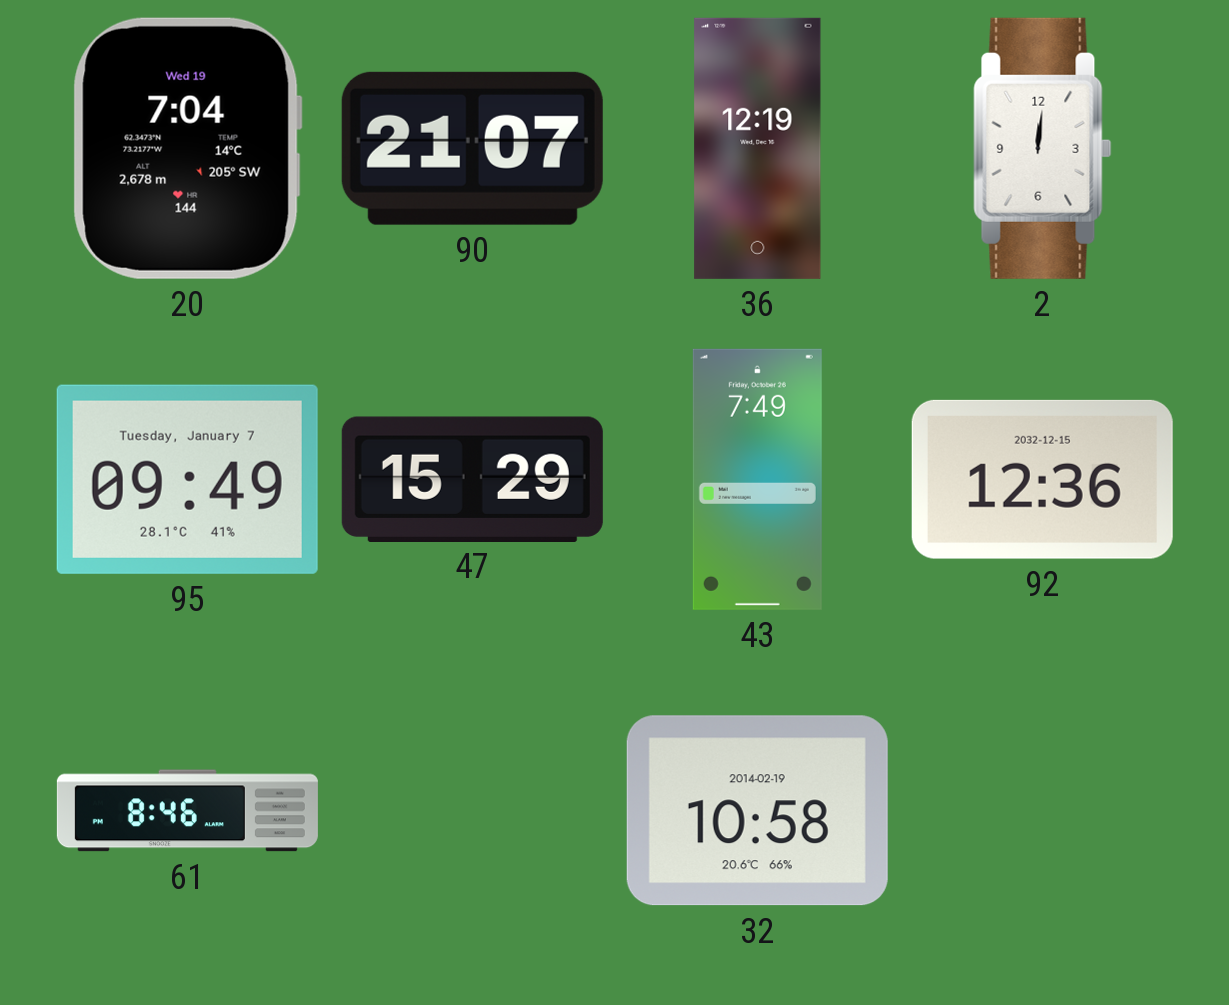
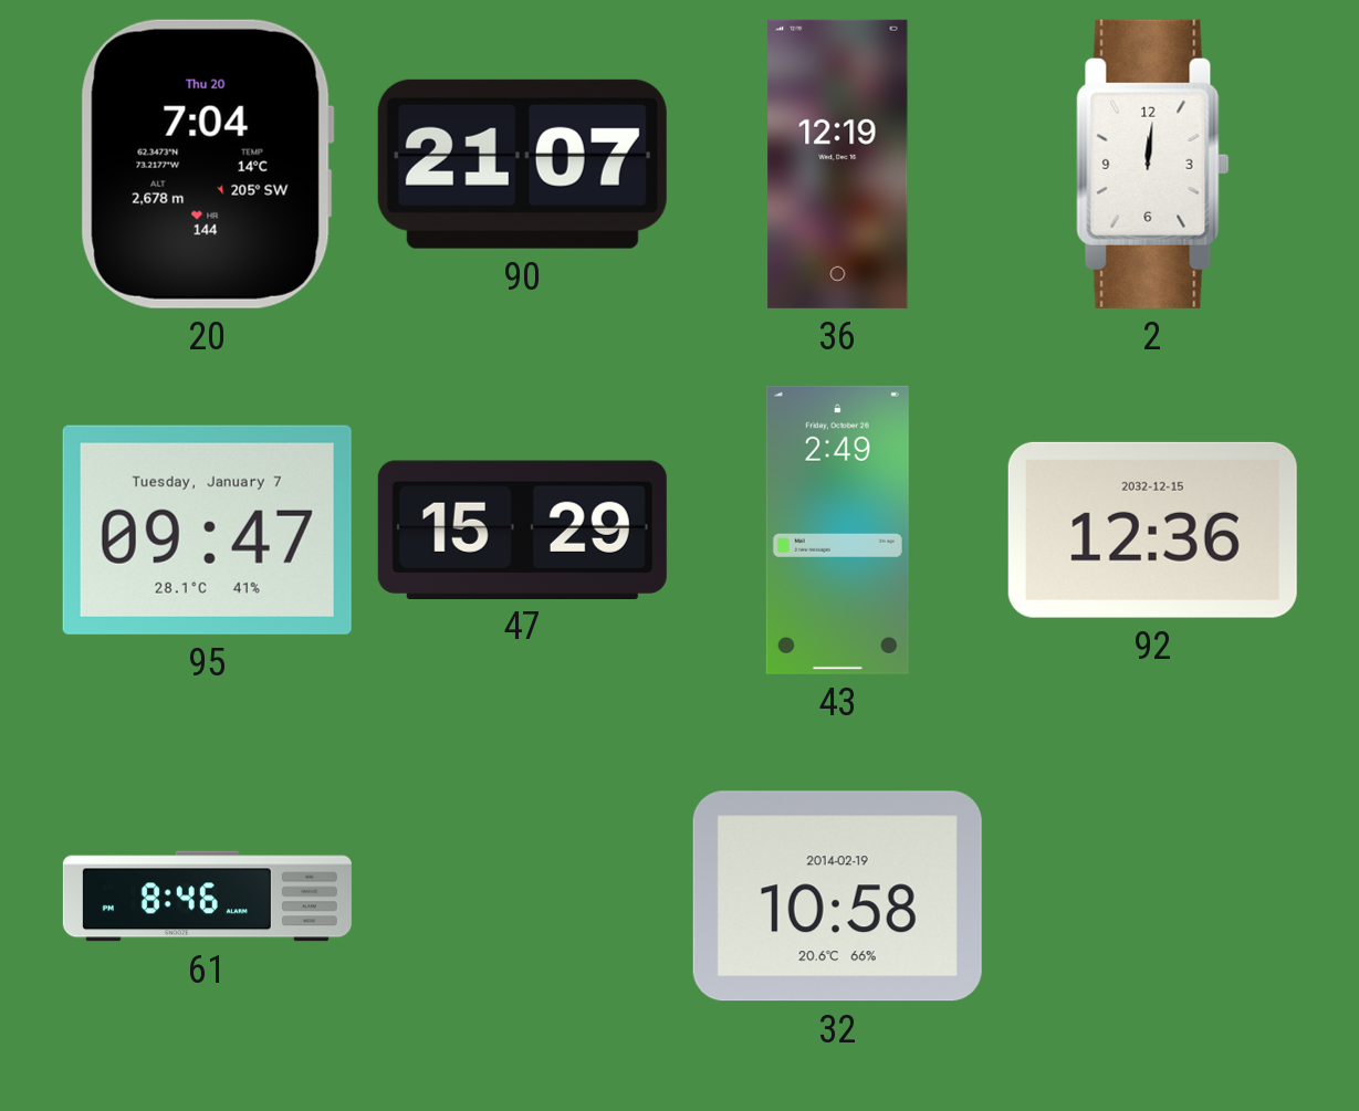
20 date: Wed 19 -> Thu 20
95: 09:49 -> 09:47
43: 7:49 -> 2:49
